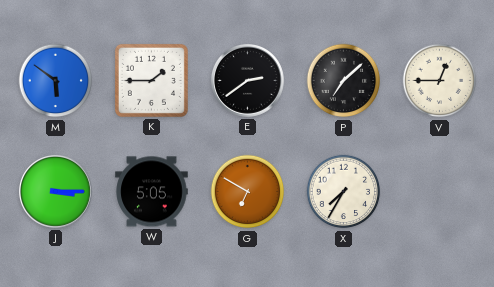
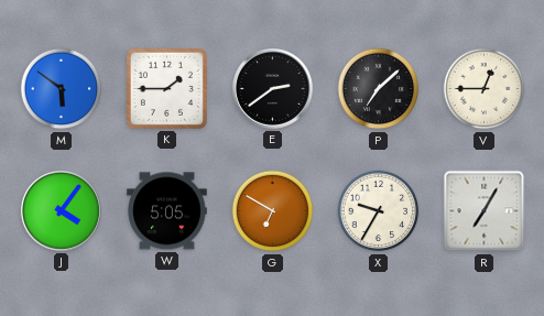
J: 3:15 -> 4:06
X: 7:35 -> 9:35
R: none -> 7:05
